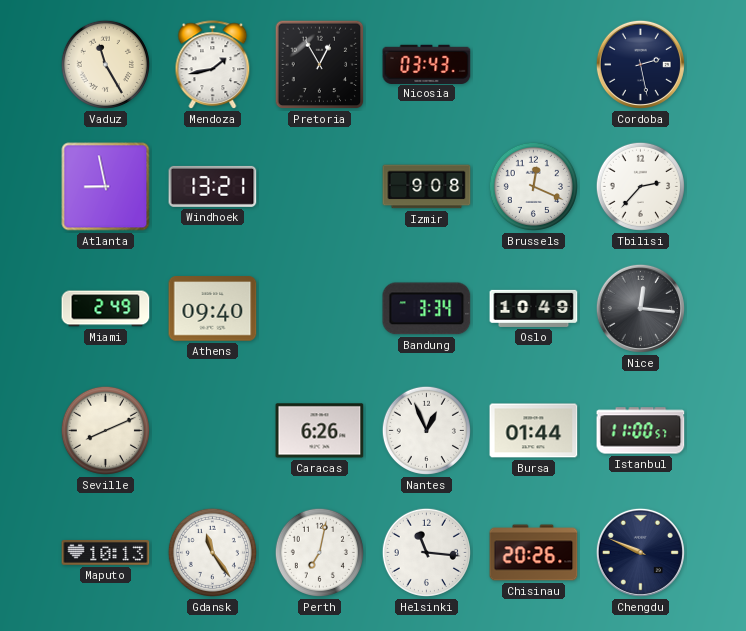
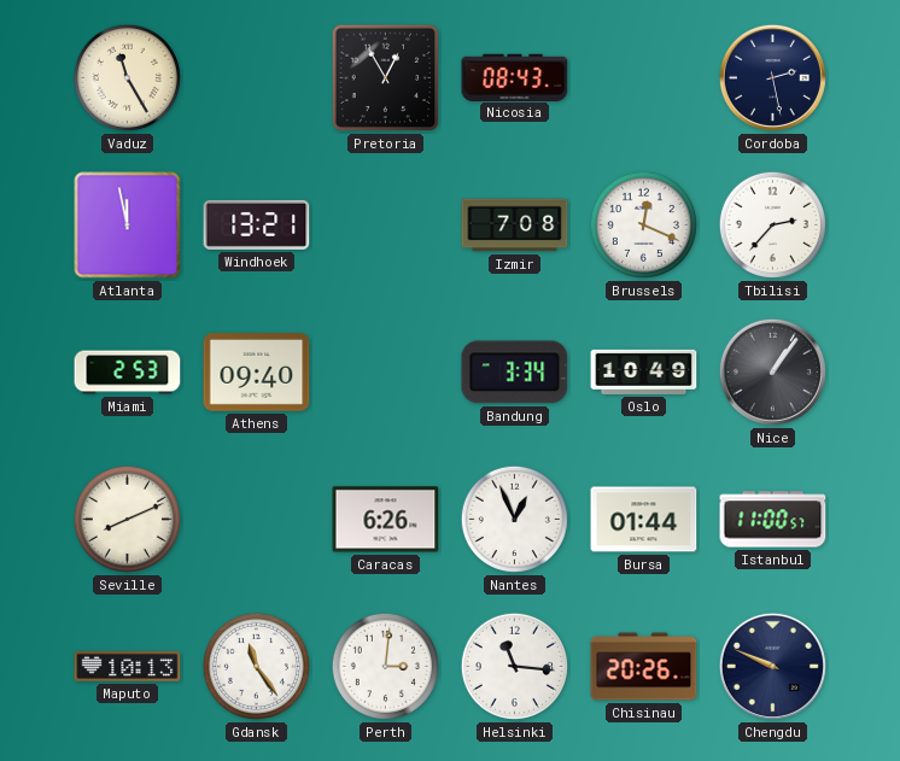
Mendoza: 1:43 -> none
Nicosia: 03:43 -> 08:43
Atlanta: 8:58 -> 11:58
Izmir: 9:08 -> 7:08
Miami: 2:49 -> 2:53
Nice: 12:16 -> 1:06
Perth: 7:02 -> 3:01
